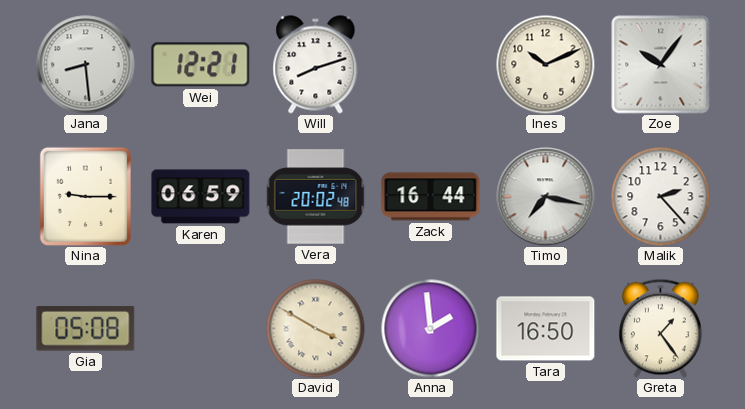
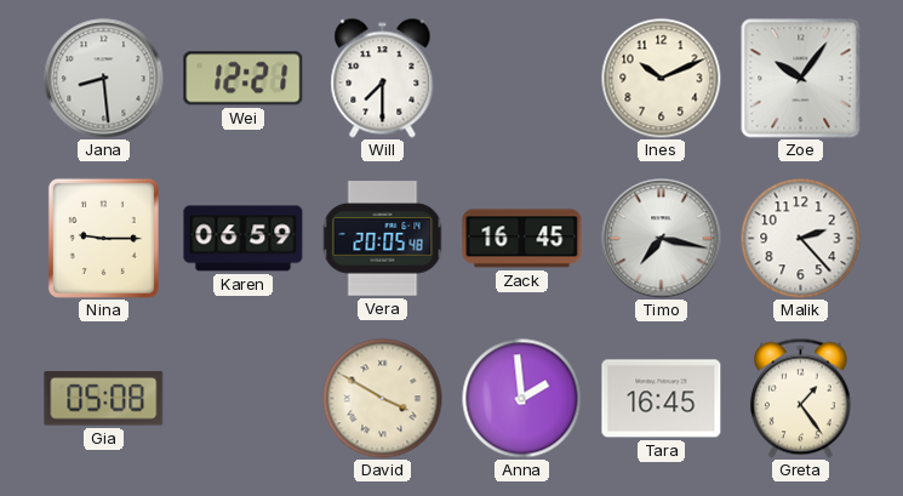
Will: 8:12 -> 7:30
Vera: 20:02 -> 20:05
Zack: 16:44 -> 16:45
Tara: 16:50 -> 16:45
